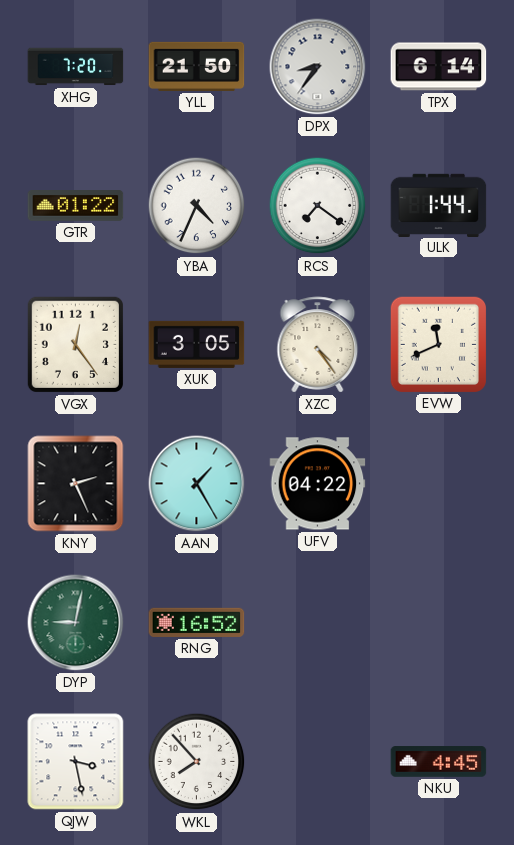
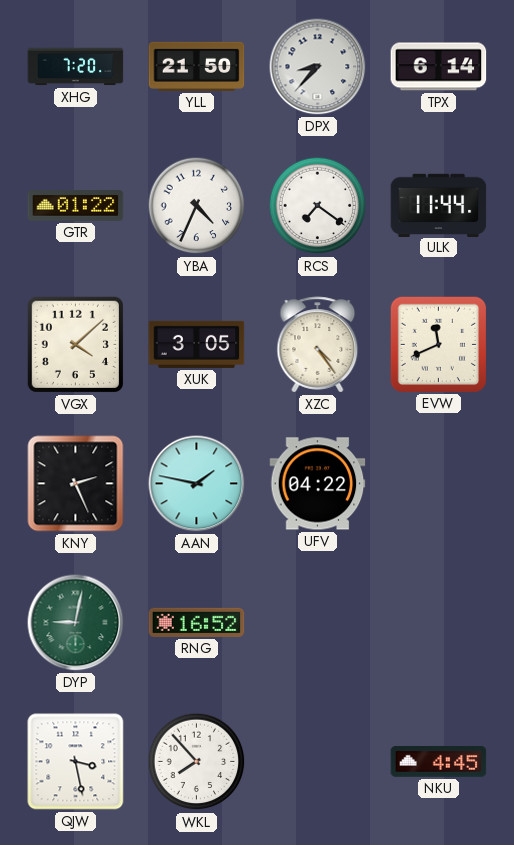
DPX: 8:36 -> 8:37
ULK: 1:44 -> 11:44
VGX: 12:24 -> 4:08
AAN: 1:25 -> 1:47
